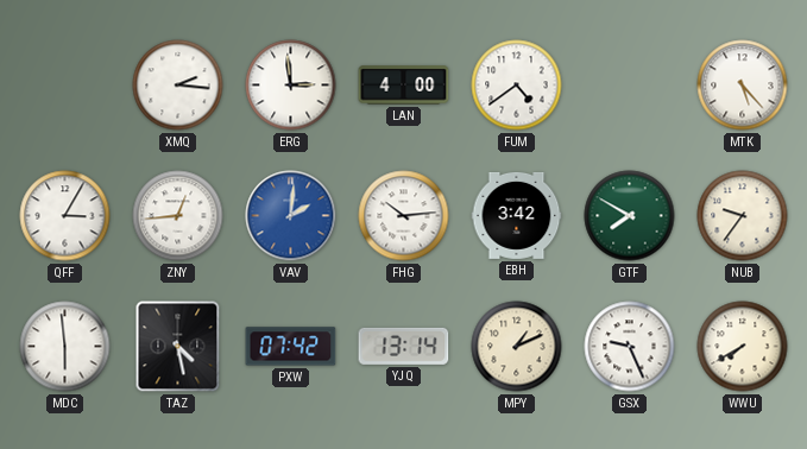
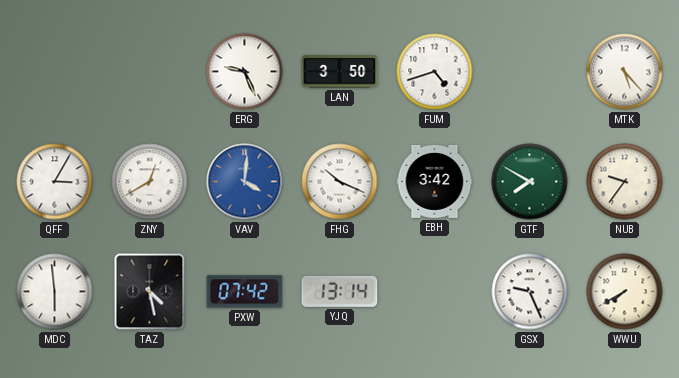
XMQ: 2:16 -> none
ERG: 2:59 -> 9:26
LAN: 4:00 -> 3:50
FUM: 4:39 -> 4:42
ZNY: 12:44 -> 12:40
VAV: 2:01 -> 4:01
FHG: 10:14 -> 10:19
MPY: 1:11 -> none
